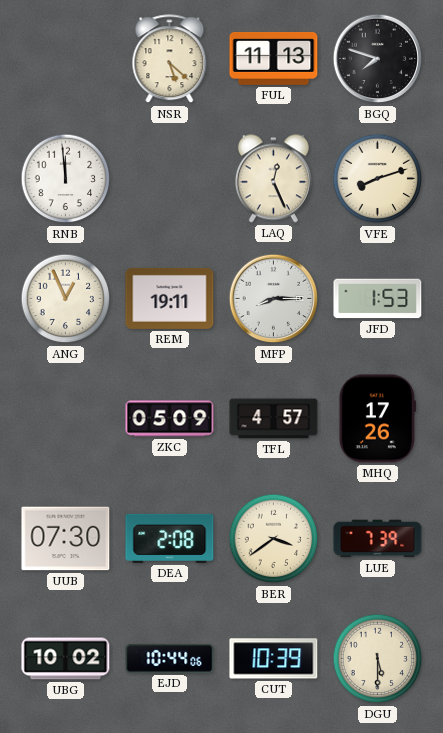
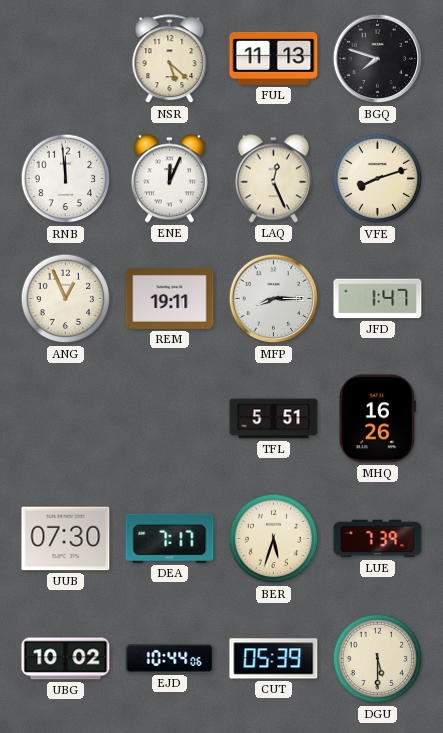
ENE: none -> 12:04
JFD: 1:53 -> 1:47
ZKC: 05:09 -> none
TFL: 4:57 -> 5:51
MHQ: 17:26 -> 16:26
DEA: 2:08 -> 7:17
BER: 3:39 -> 5:33
CUT: 10:39 -> 05:39
